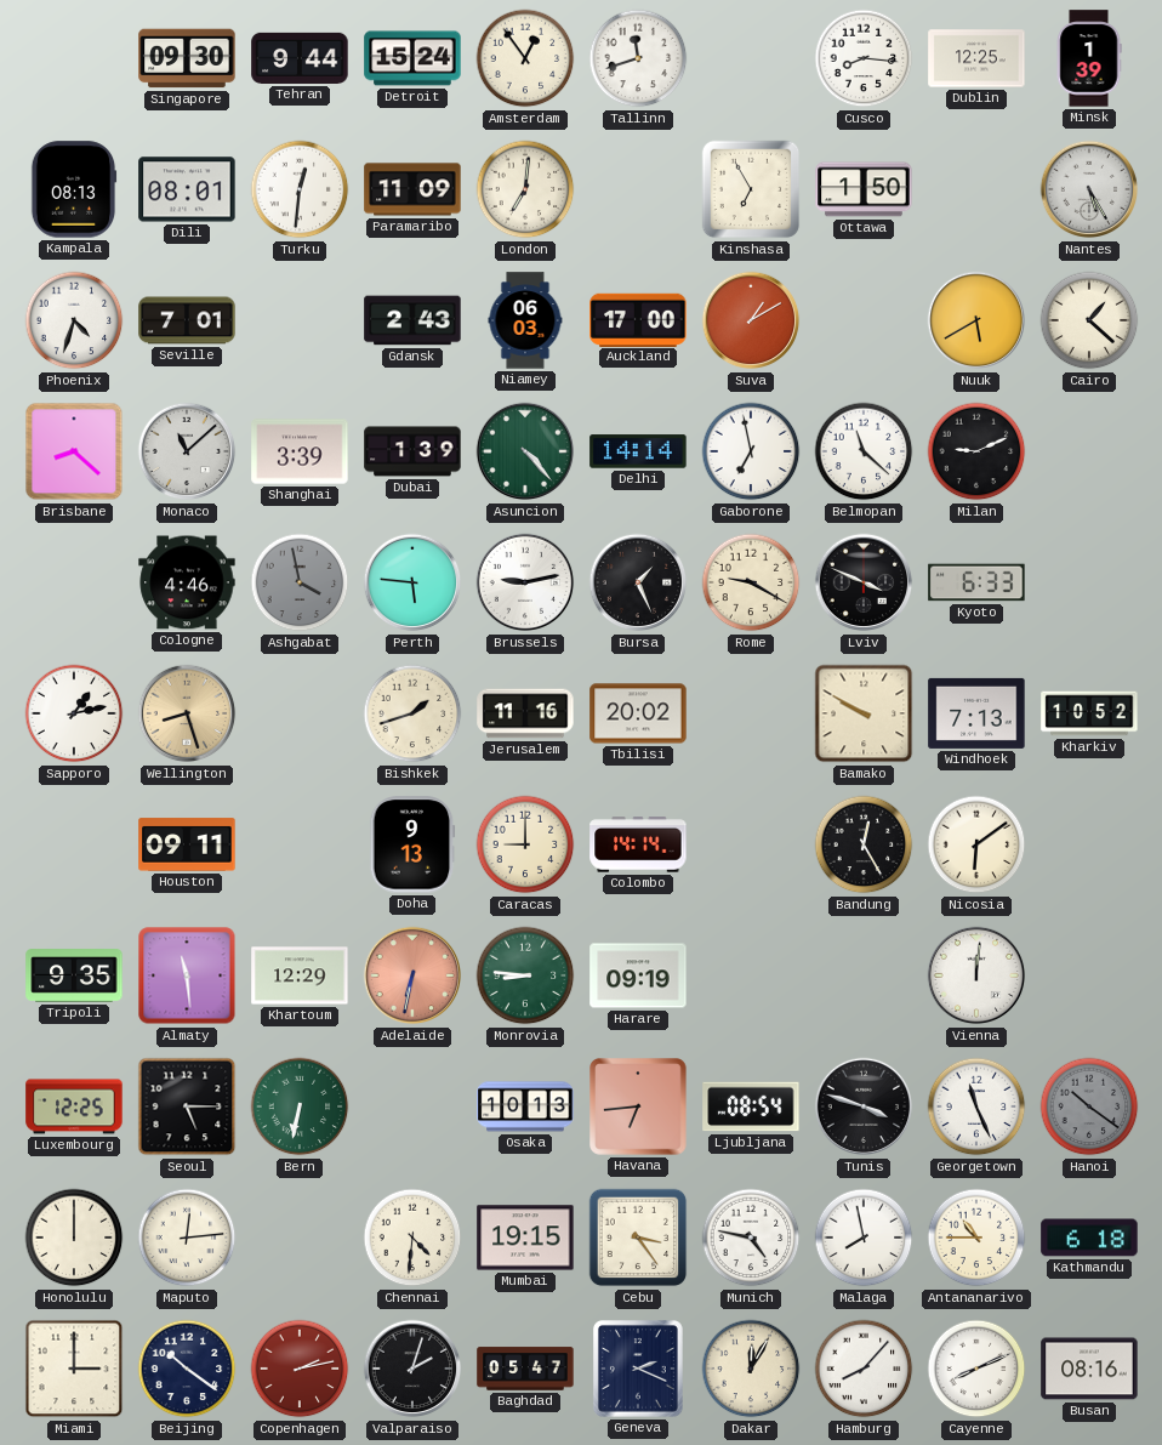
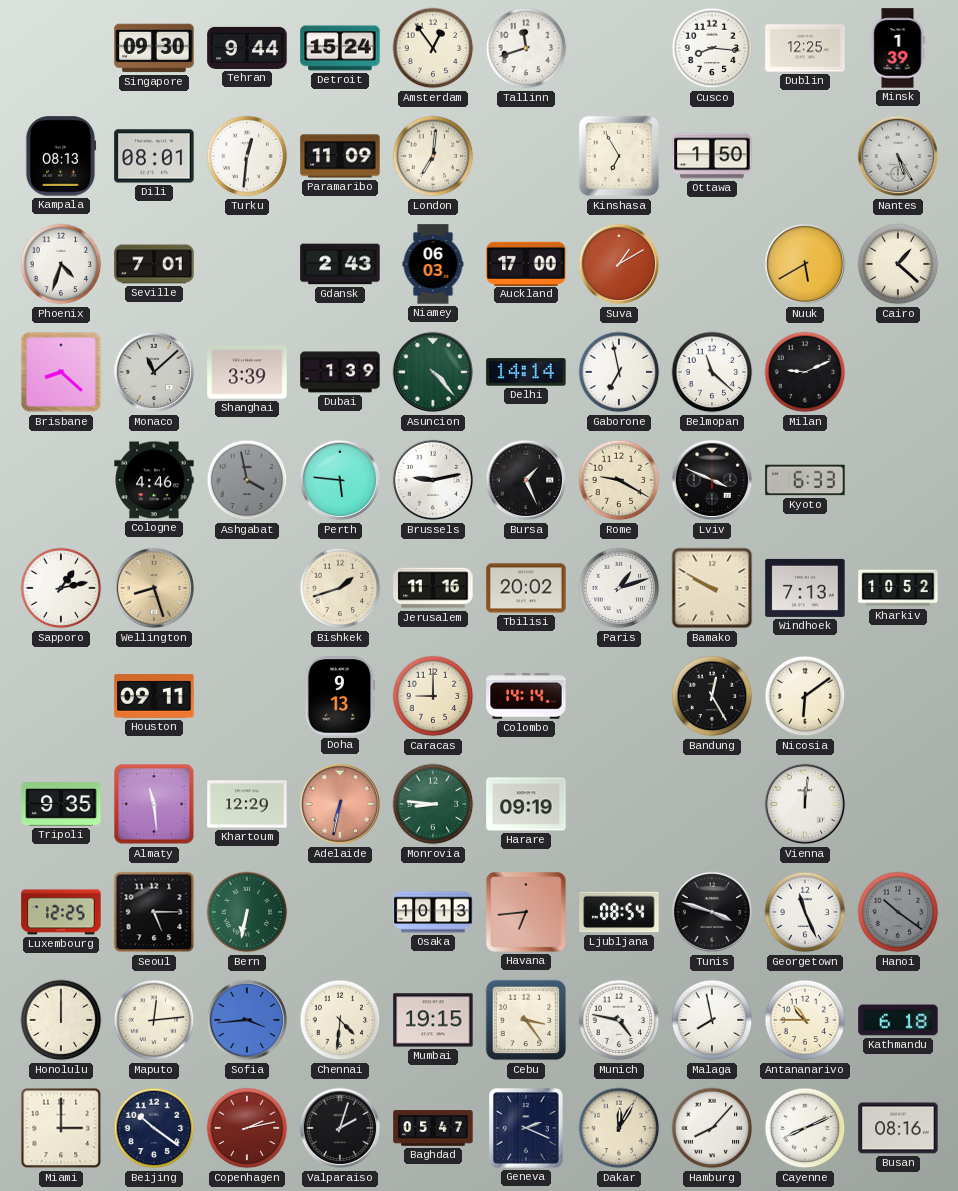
Paris: none -> 1:12
Sofia: none -> 3:44
